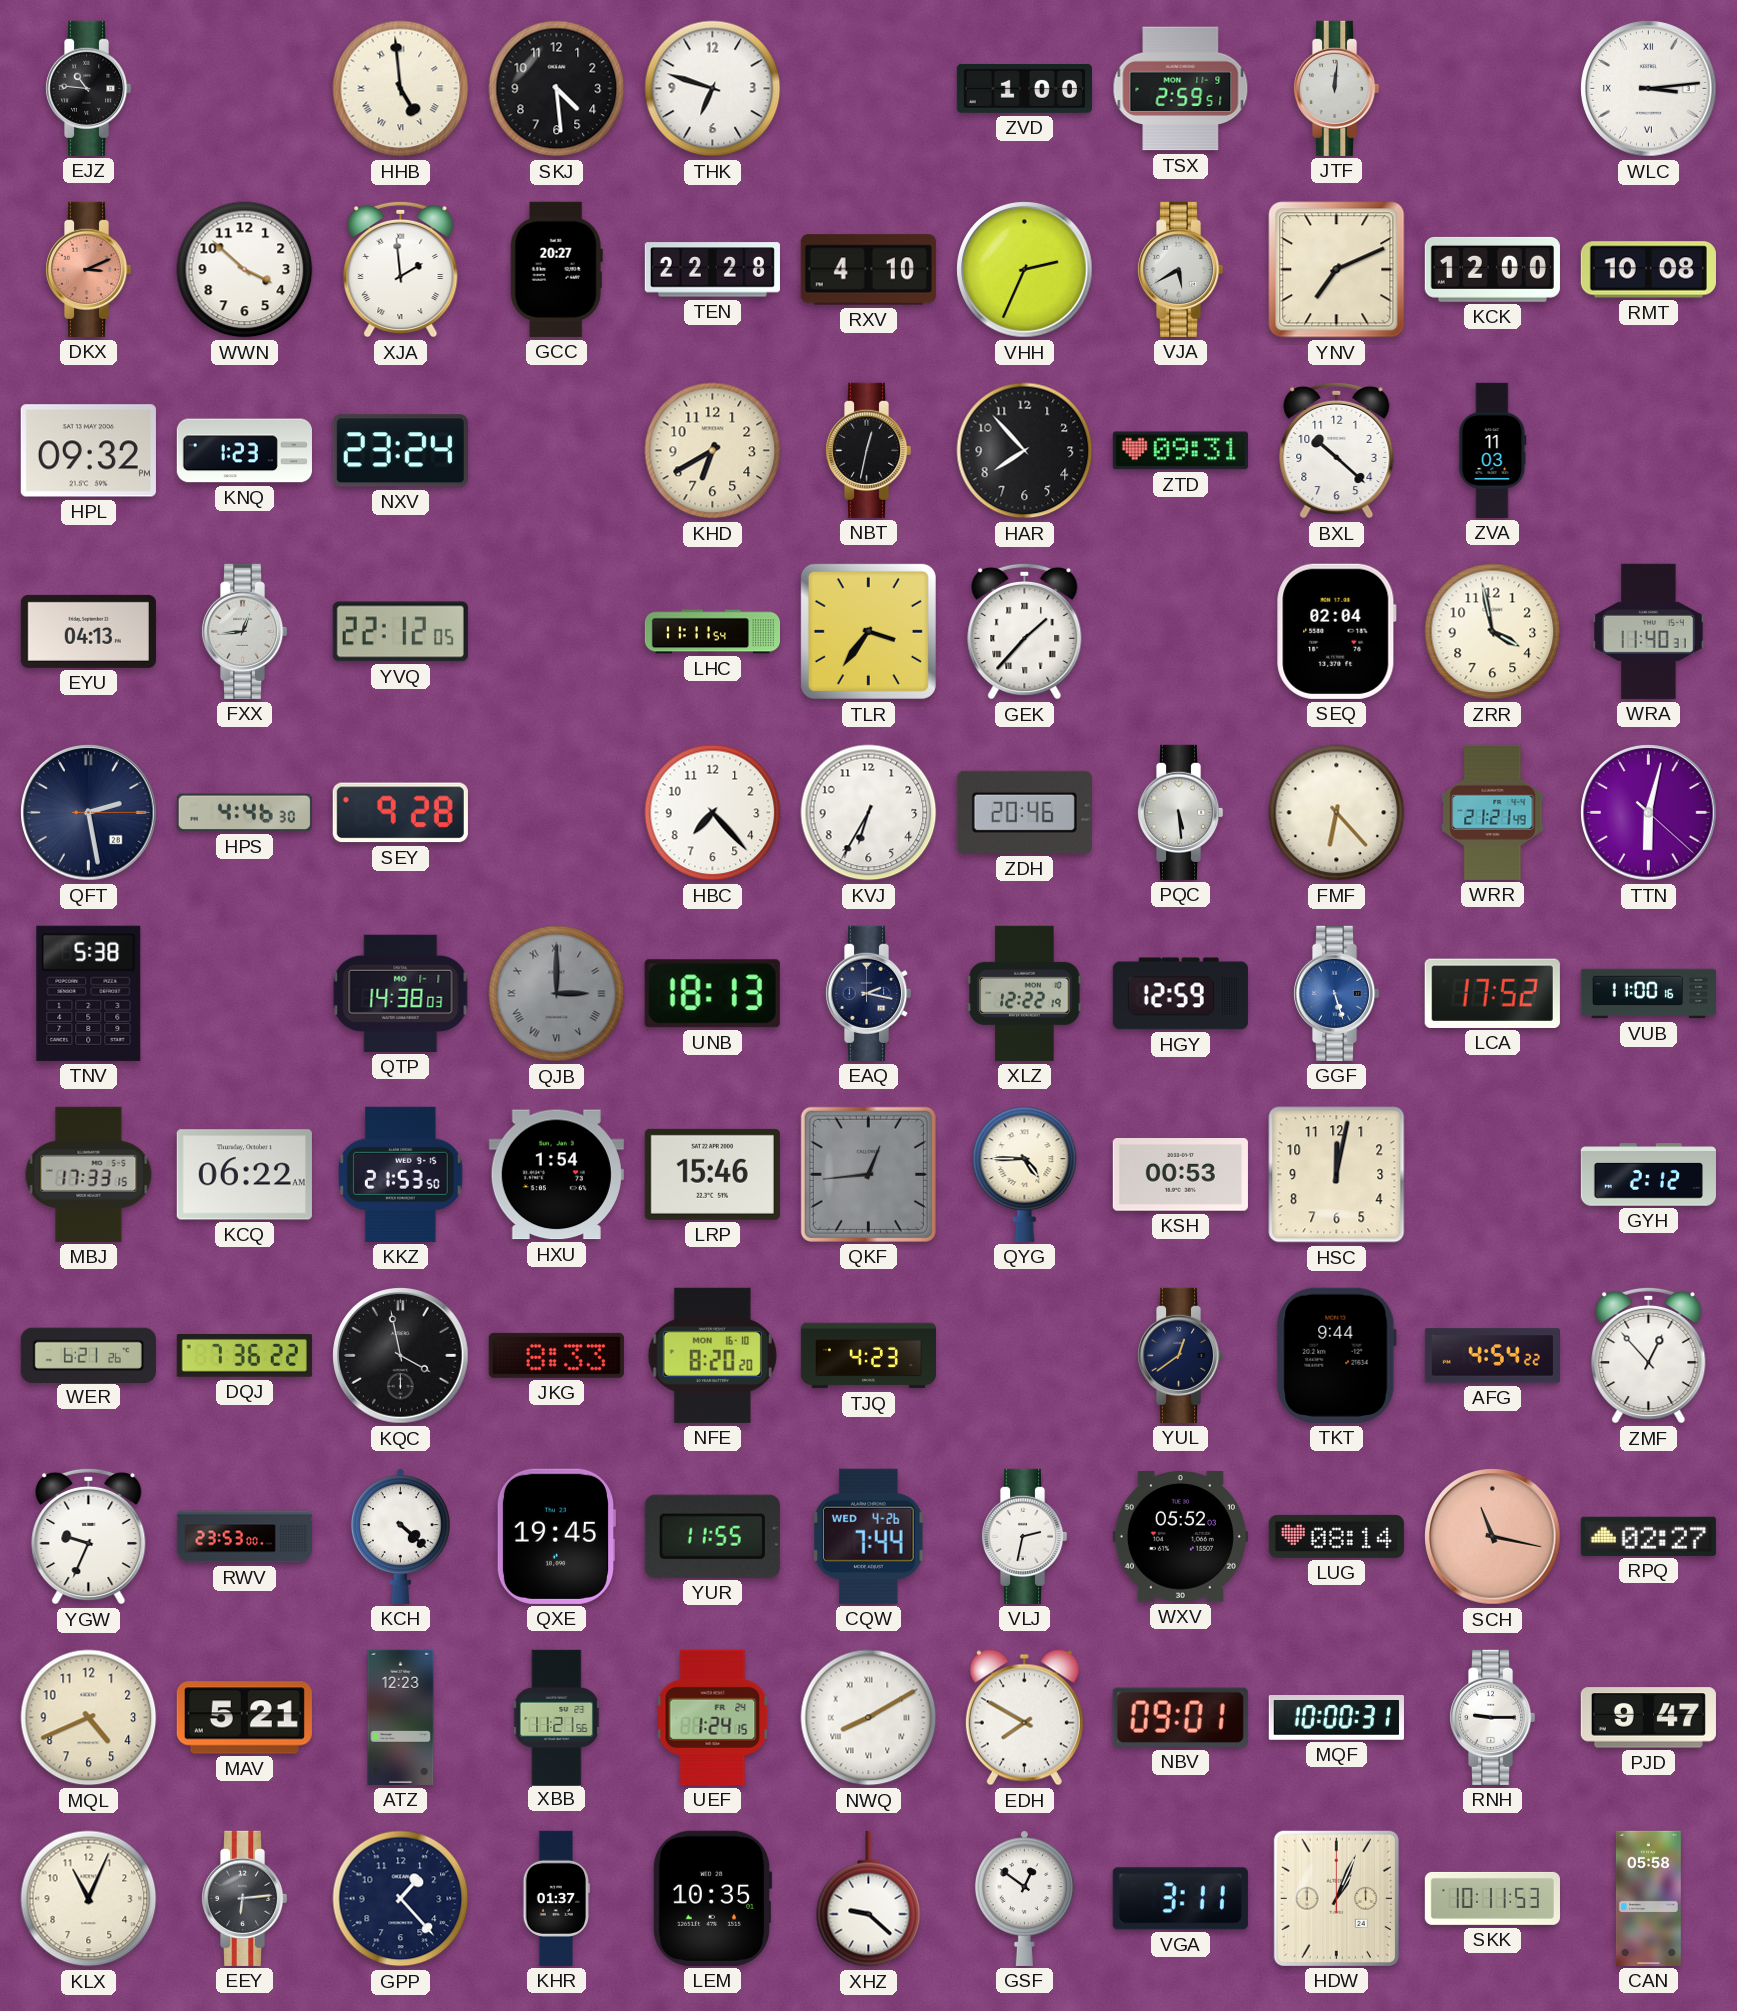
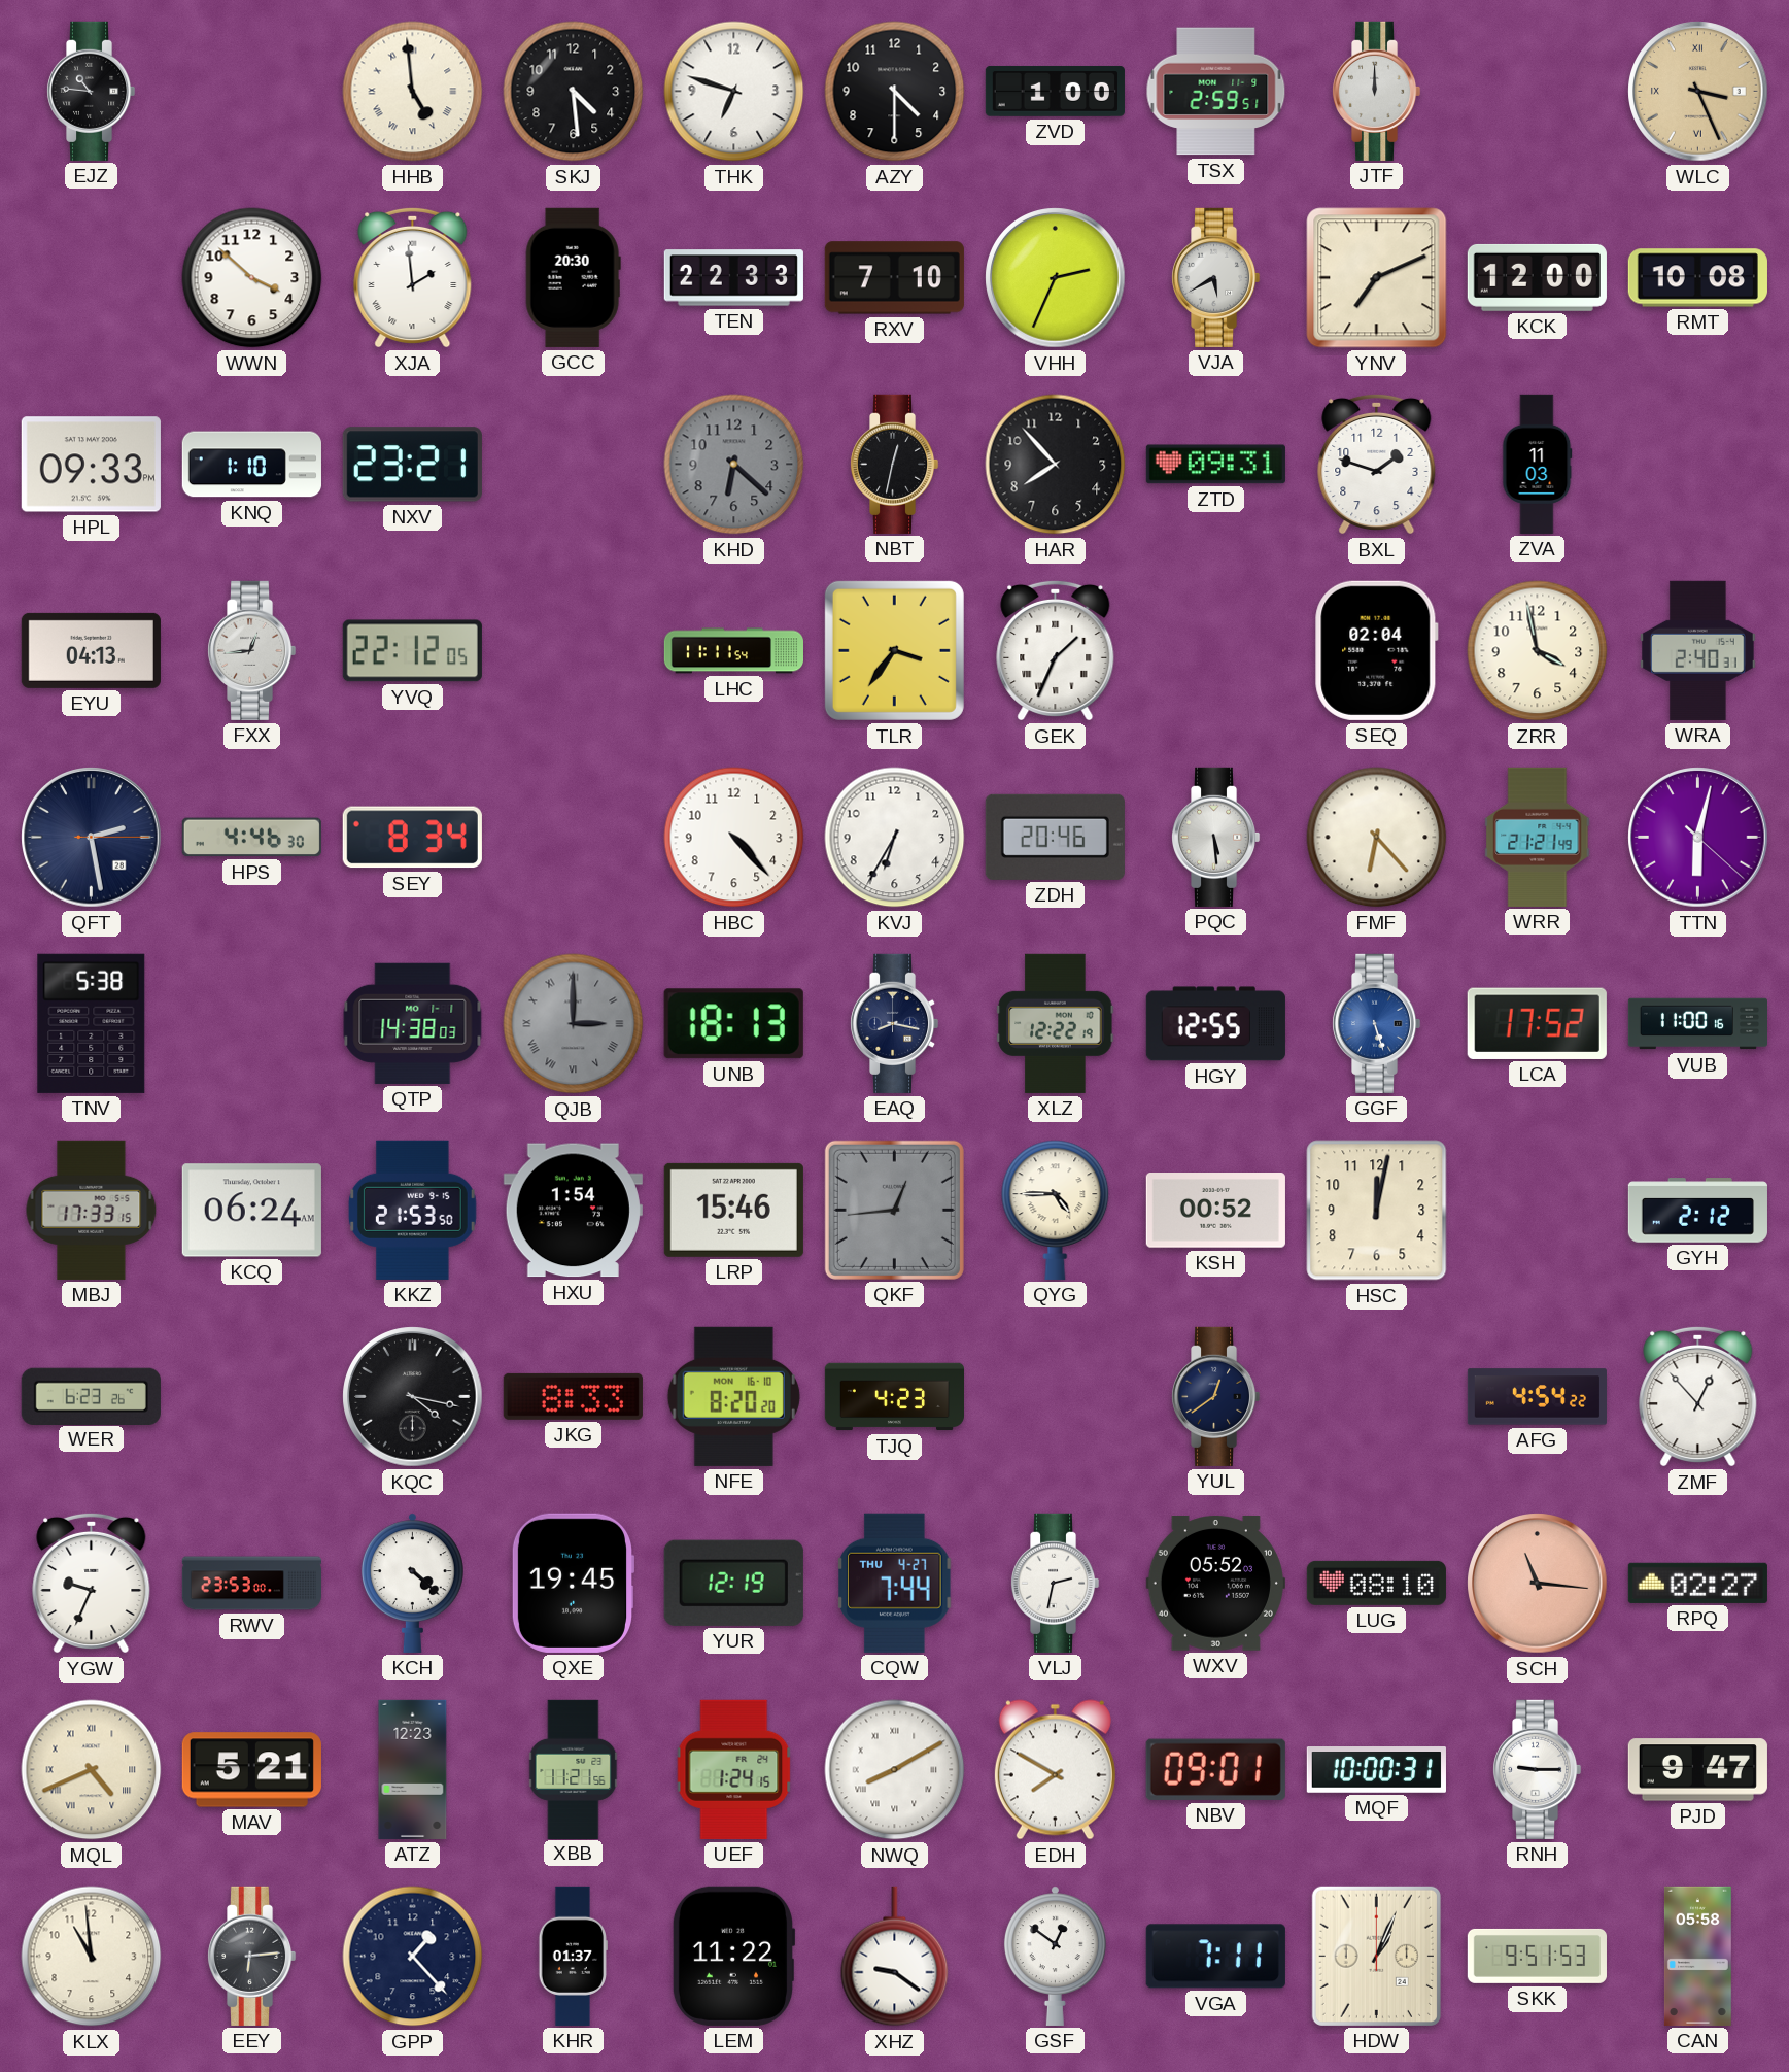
AZY: none -> 4:30
JTF: 12:01 -> 12:00
WLC: 3:14 -> 3:26
WLC dial: white -> champagne
DKX: 3:11 -> none
GCC: 20:27 -> 20:30
TEN: 22:28 -> 22:33
RXV: 4:10 -> 7:10
HPL: 09:32 -> 09:33
KNQ: 1:23 -> 1:10
NXV: 23:24 -> 23:21
KHD: 6:40 -> 6:22
KHD dial: cream -> grey
BXL: 10:22 -> 1:48
GEK: 1:37 -> 1:34
WRA: 11:40 -> 2:40
SEY: 9:28 -> 8:34
HBC: 7:23 -> 4:23
EAQ: 2:17 -> 8:17
HGY: 12:59 -> 12:55
KCQ: 06:22 -> 06:24
KSH: 00:53 -> 00:52
WER: 6:21 -> 6:23
DQJ: 7:36 -> none
KQC: 3:58 -> 4:17
TKT: 9:44 -> none
YUR: 11:55 -> 12:19
CQW date: WED 4-26 -> THU 4-27
LUG: 08:14 -> 08:10
SCH: 11:17 -> 11:16
MQL numerals: Arabic -> Roman
KLX: 11:04 -> 10:59
LEM: 10:35 -> 11:22
XHZ: 9:22 -> 9:21
VGA: 3:11 -> 7:11
SKK: 10:11 -> 9:51
